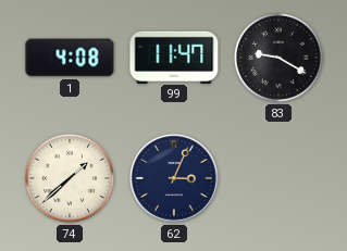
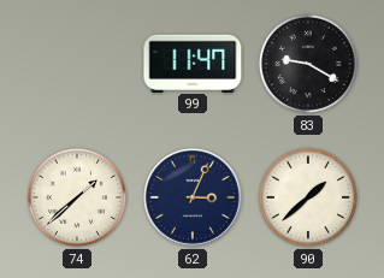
1: 4:08 -> none
90: none -> 1:38
